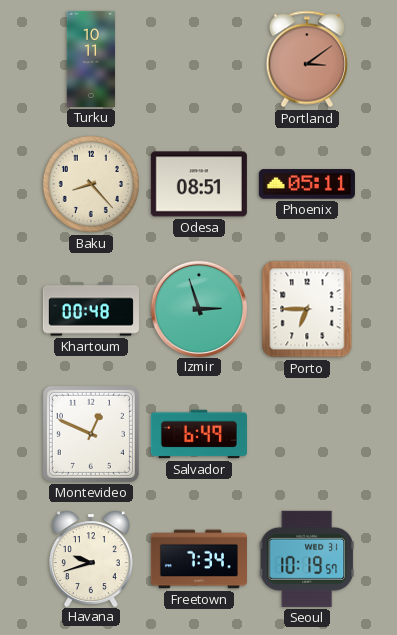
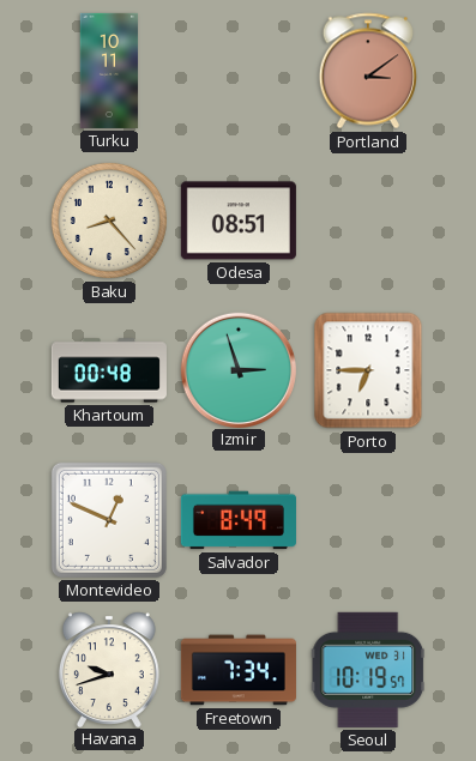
Phoenix: 05:11 -> none
Salvador: 6:49 -> 8:49
